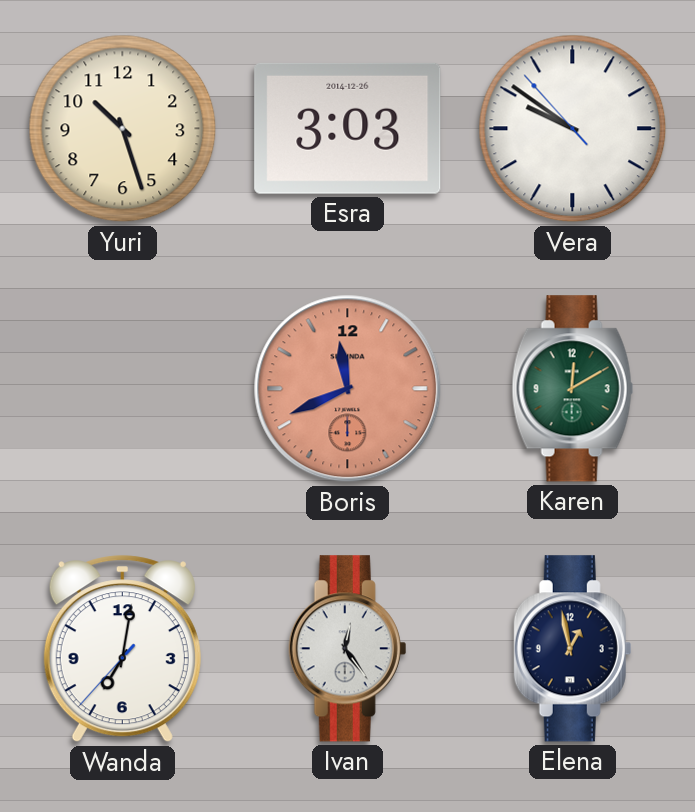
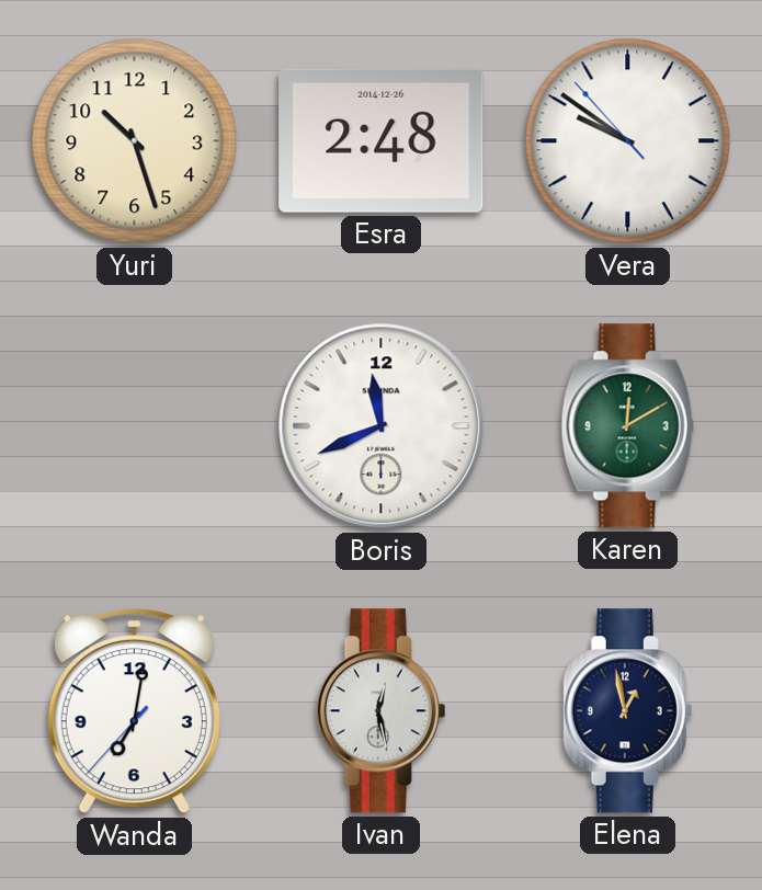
Esra: 3:03 -> 2:48
Boris dial: salmon -> white
Ivan: 12:24 -> 12:28
